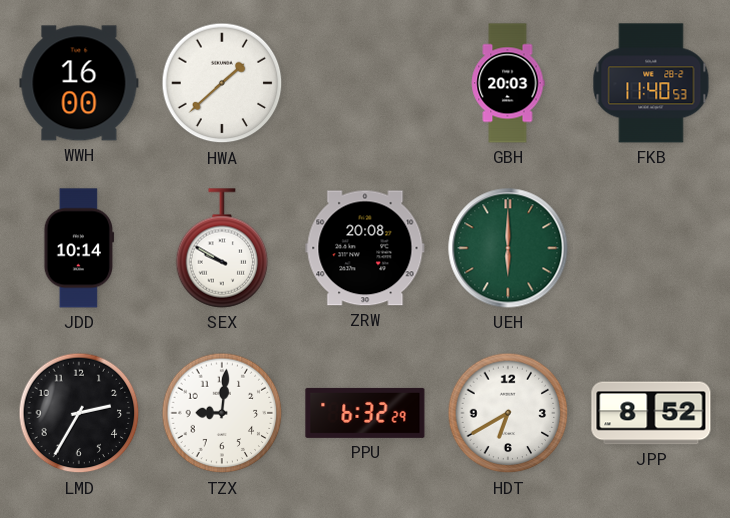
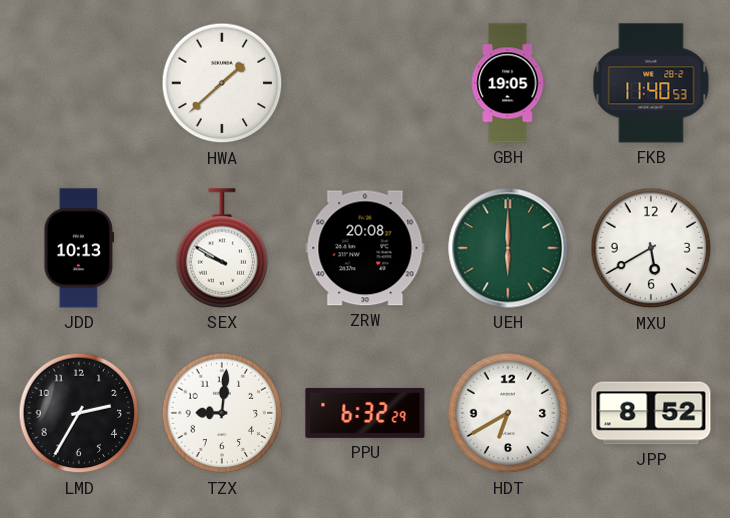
WWH: 16:00 -> none
GBH: 20:03 -> 19:05
JDD: 10:14 -> 10:13
MXU: none -> 5:40
